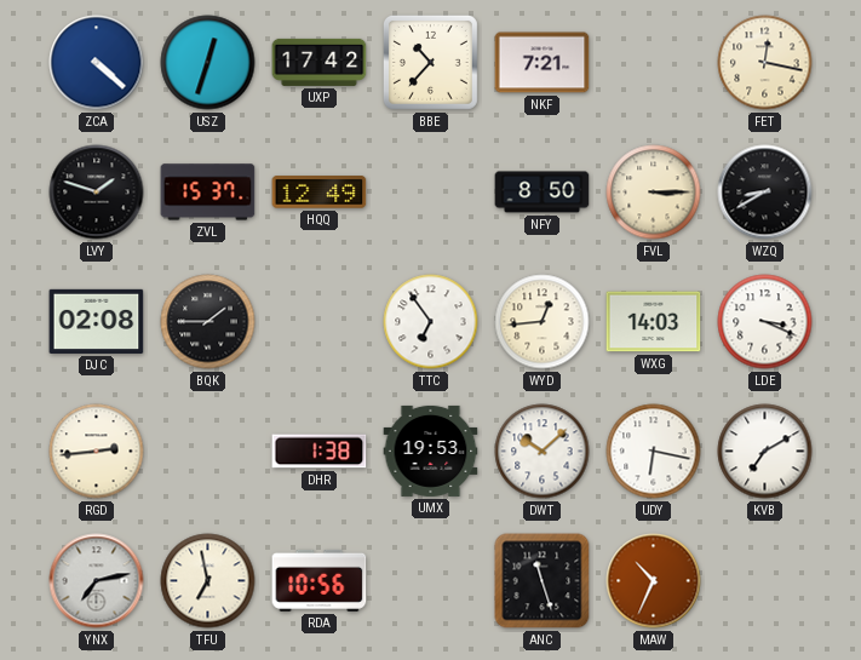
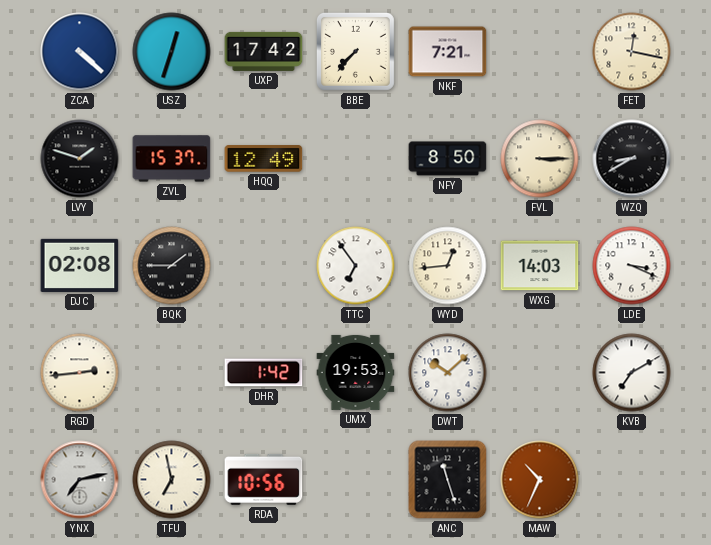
BBE: 10:37 -> 7:37
DHR: 1:38 -> 1:42
UDY: 6:17 -> none
